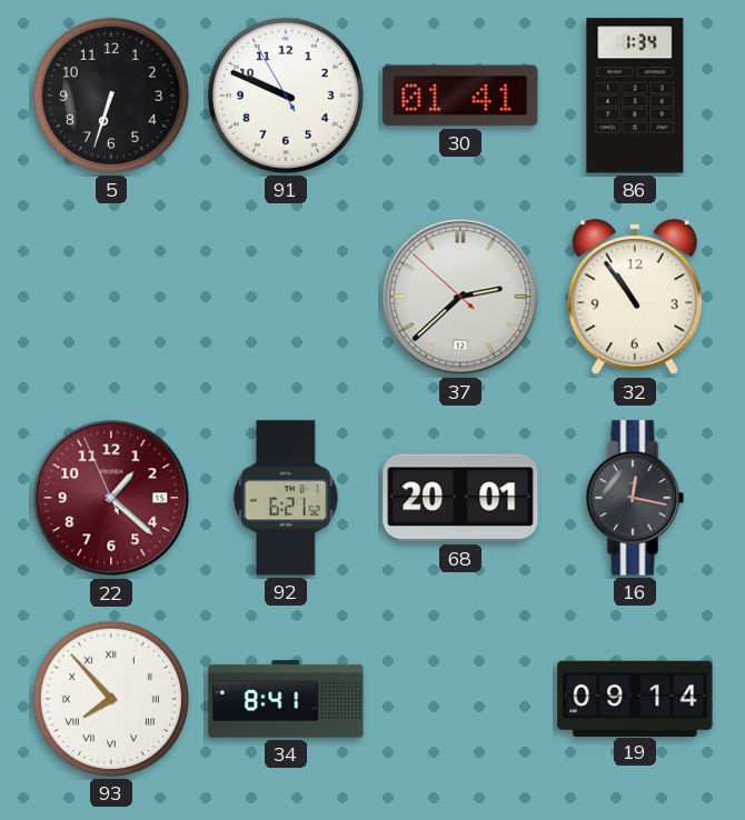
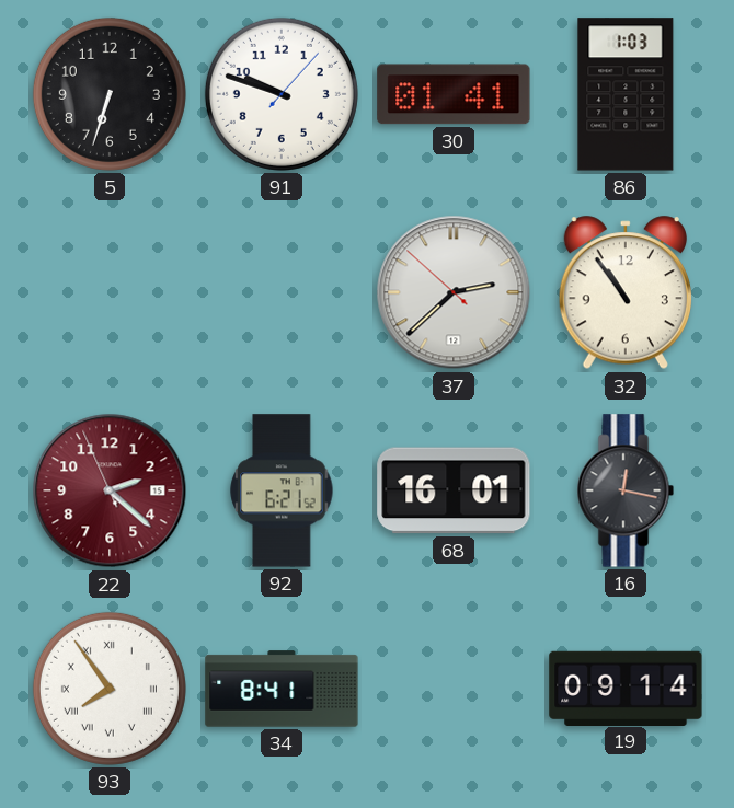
91: 9:48:55 -> 9:48:07
86: 1:34 -> 1:03
22: 1:21 -> 2:21
68: 20:01 -> 16:01
93: 7:53 -> 7:54
